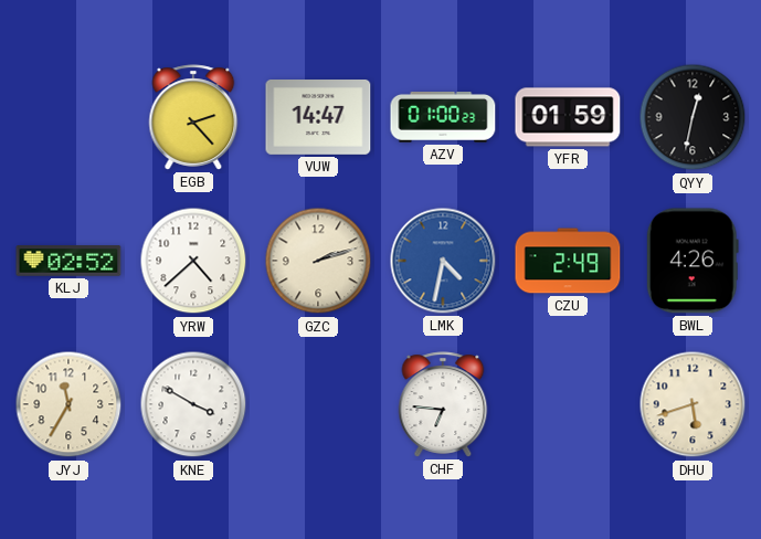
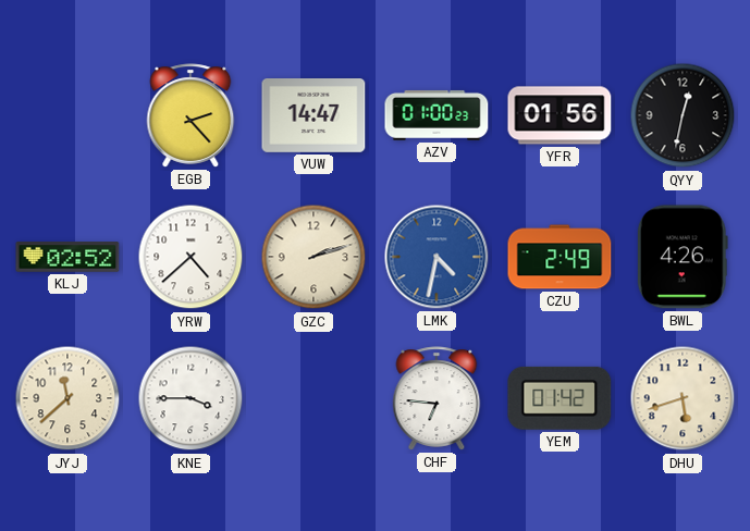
YFR: 01:59 -> 01:56
JYJ: 11:35 -> 11:38
KNE: 3:50 -> 3:45
YEM: none -> 01:42
